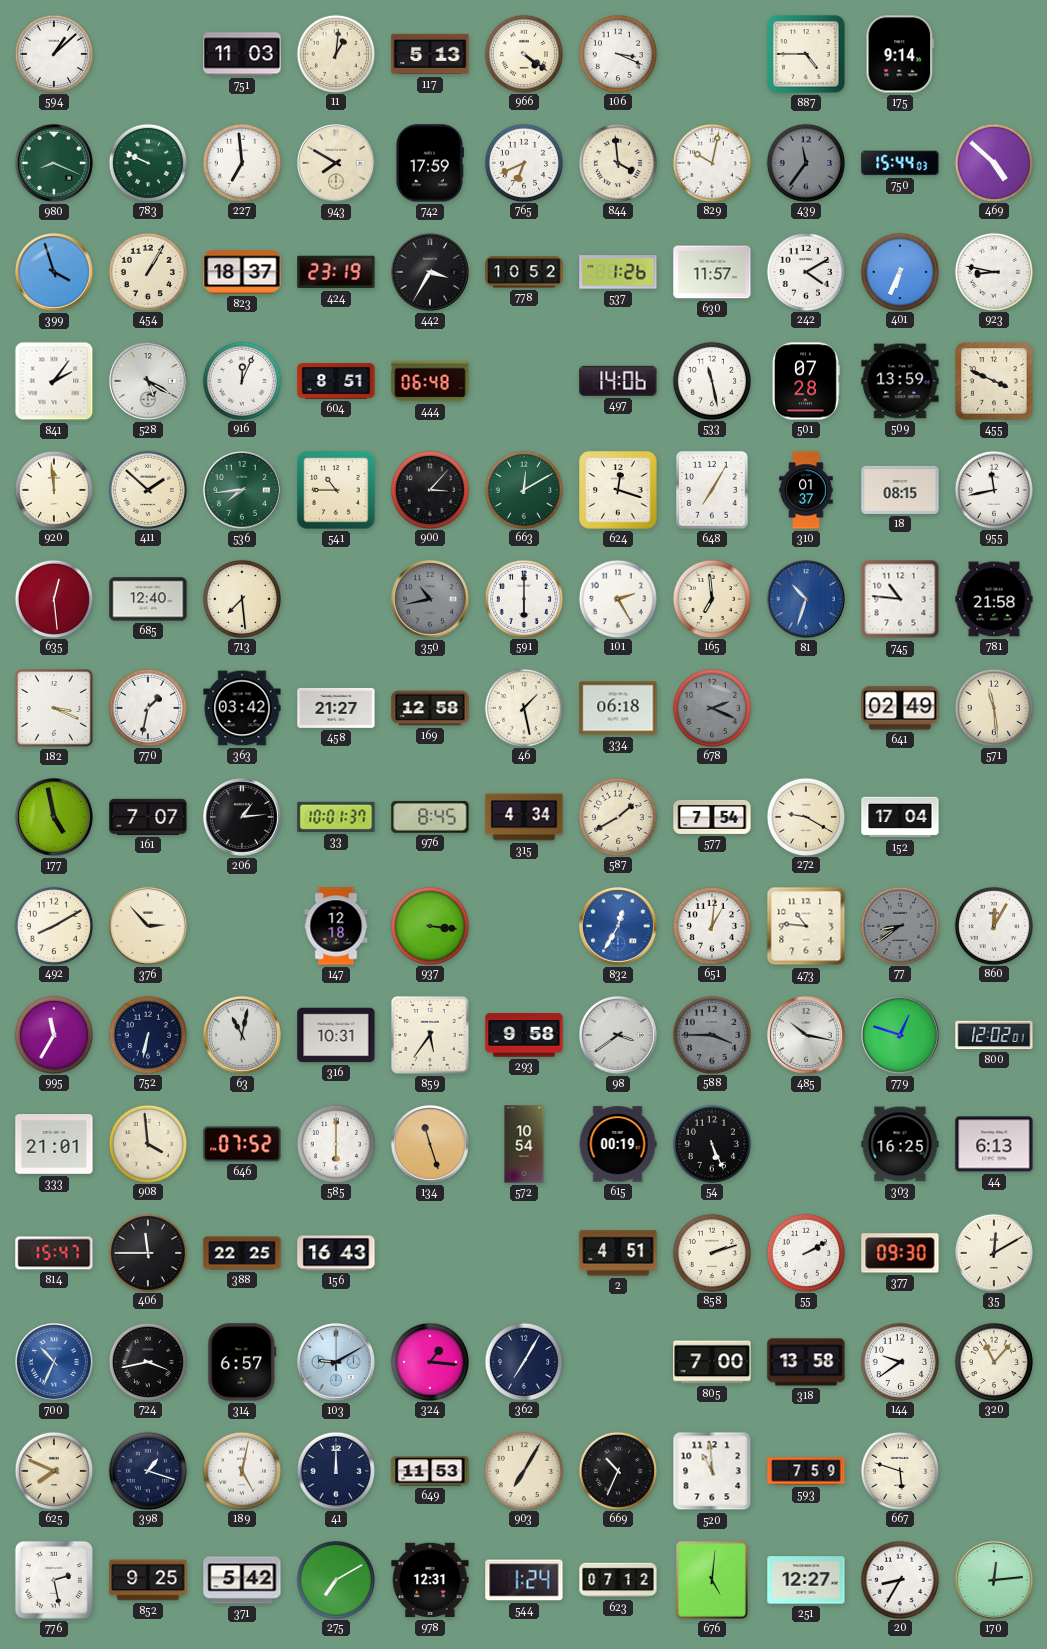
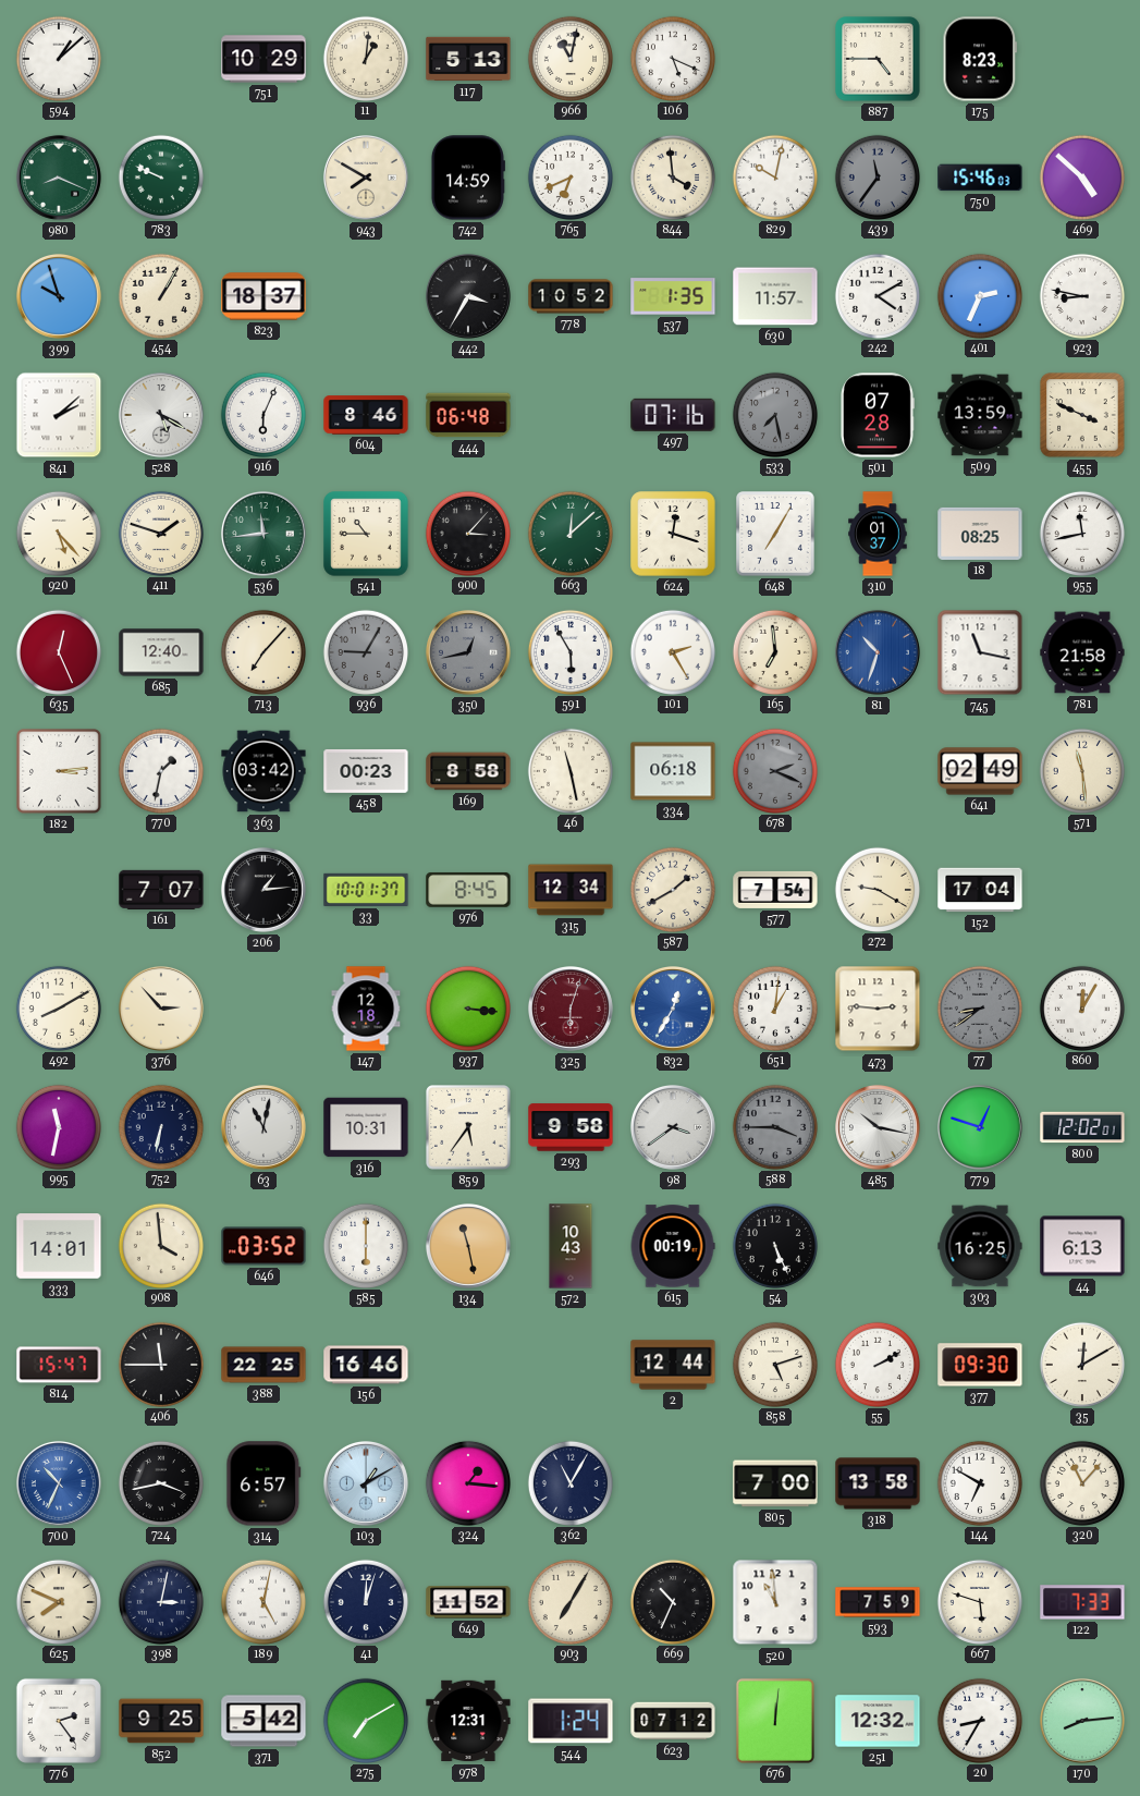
751: 11:03 -> 10:29
966: 4:21 -> 11:02
106: 3:19 -> 5:19
175: 9:14 -> 8:23
227: 6:59 -> none
742: 17:59 -> 14:59
750: 15:44 -> 15:46
399: 3:57 -> 9:57
424: 23:19 -> none
537: 1:26 -> 1:35
401: 6:34 -> 2:34
841: 2:06 -> 2:08
916: 12:04 -> 6:04
604: 8:51 -> 8:46
497: 14:06 -> 07:16
533: 11:28 -> 7:28
533 dial: white -> grey
920: 11:59 -> 5:23
411: 1:52 -> 1:48
536: 7:44 -> 11:44
663: 12:10 -> 12:08
18: 08:15 -> 08:25
635: 12:29 -> 12:26
713: 7:29 -> 7:07
936: none -> 9:05
350: 10:43 -> 12:43
591: 6:00 -> 5:55
745: 10:46 -> 11:17
182: 3:19 -> 3:14
458: 21:27 -> 00:23
169: 12:58 -> 8:58
46: 1:28 -> 11:28
177: 4:58 -> none
315: 4:34 -> 12:34
325: none -> 6:03
473: 10:46 -> 2:46
995: 11:35 -> 11:32
333: 21:01 -> 14:01
646: 07:52 -> 03:52
134: 11:27 -> 11:28
572: 10:54 -> 10:43
156: 16:43 -> 16:46
2: 4:51 -> 12:44
858: 2:12 -> 5:12
103: 9:10 -> 1:10
362: 7:05 -> 11:05
144: 9:39 -> 6:50
398: 1:18 -> 3:02
41: 12:00 -> 12:03
649: 11:53 -> 11:52
122: none -> 7:33
776: 2:28 -> 2:24
676: 5:01 -> 12:01
251: 12:27 -> 12:32
170: 12:14 -> 8:14
